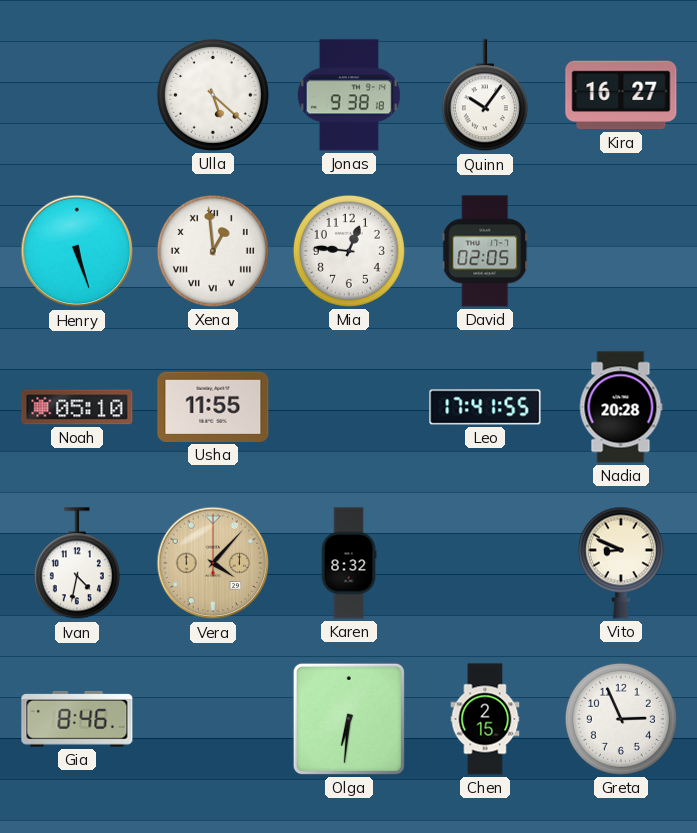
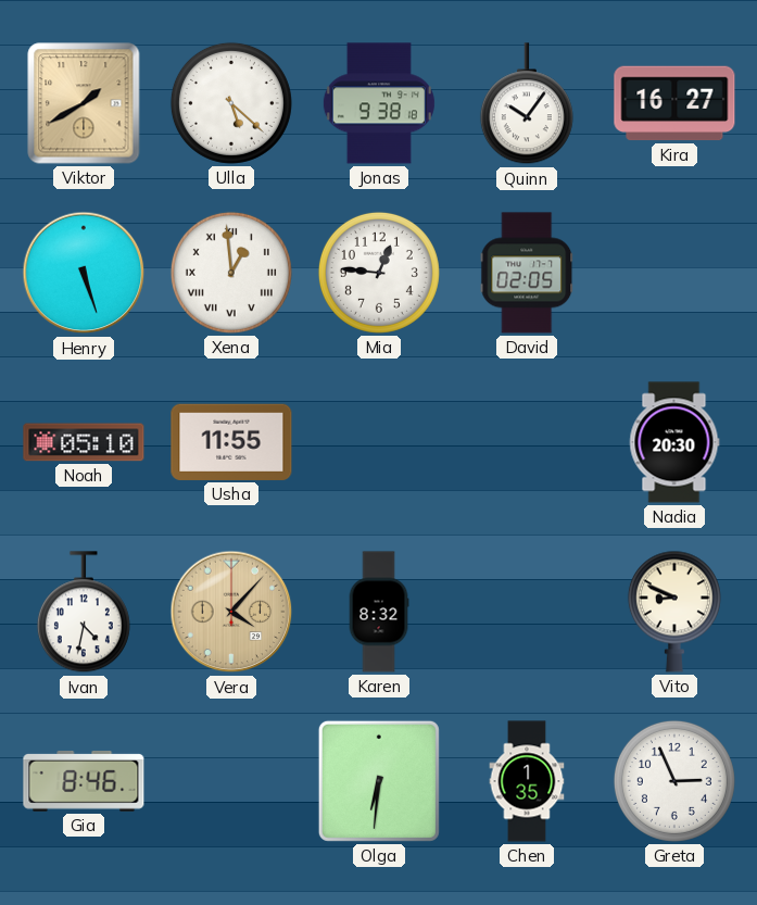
Viktor: none -> 1:40
Leo: 17:41 -> none
Nadia: 20:28 -> 20:30
Chen: 2:15 -> 1:35
